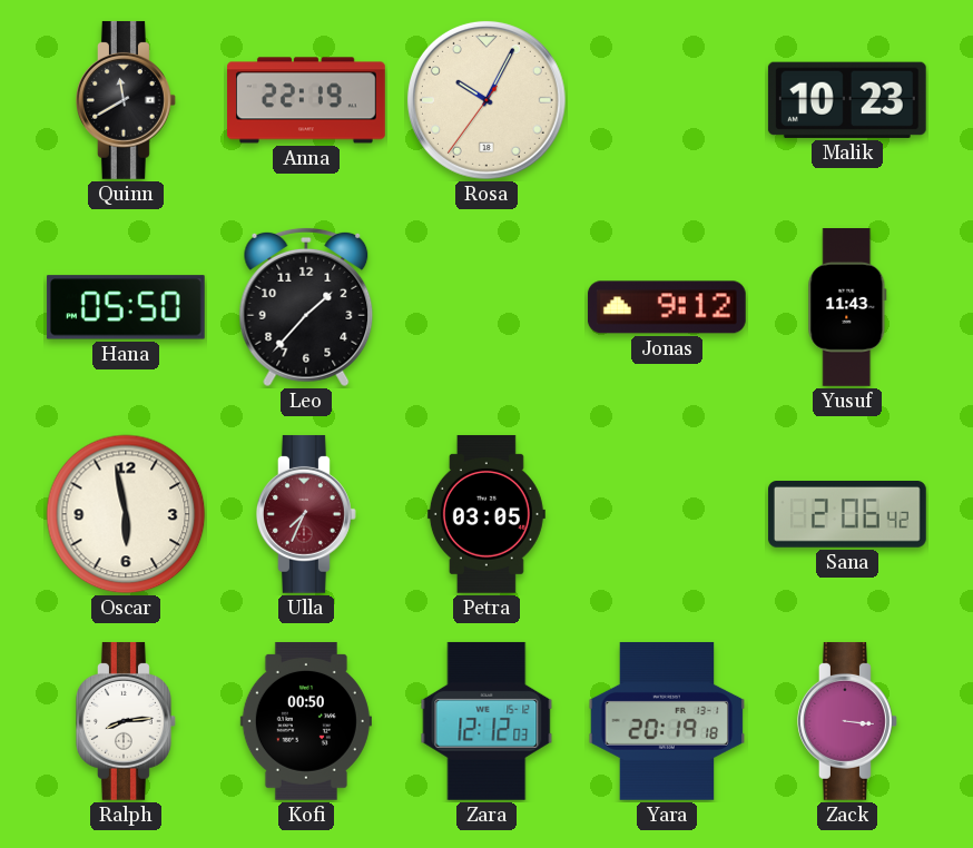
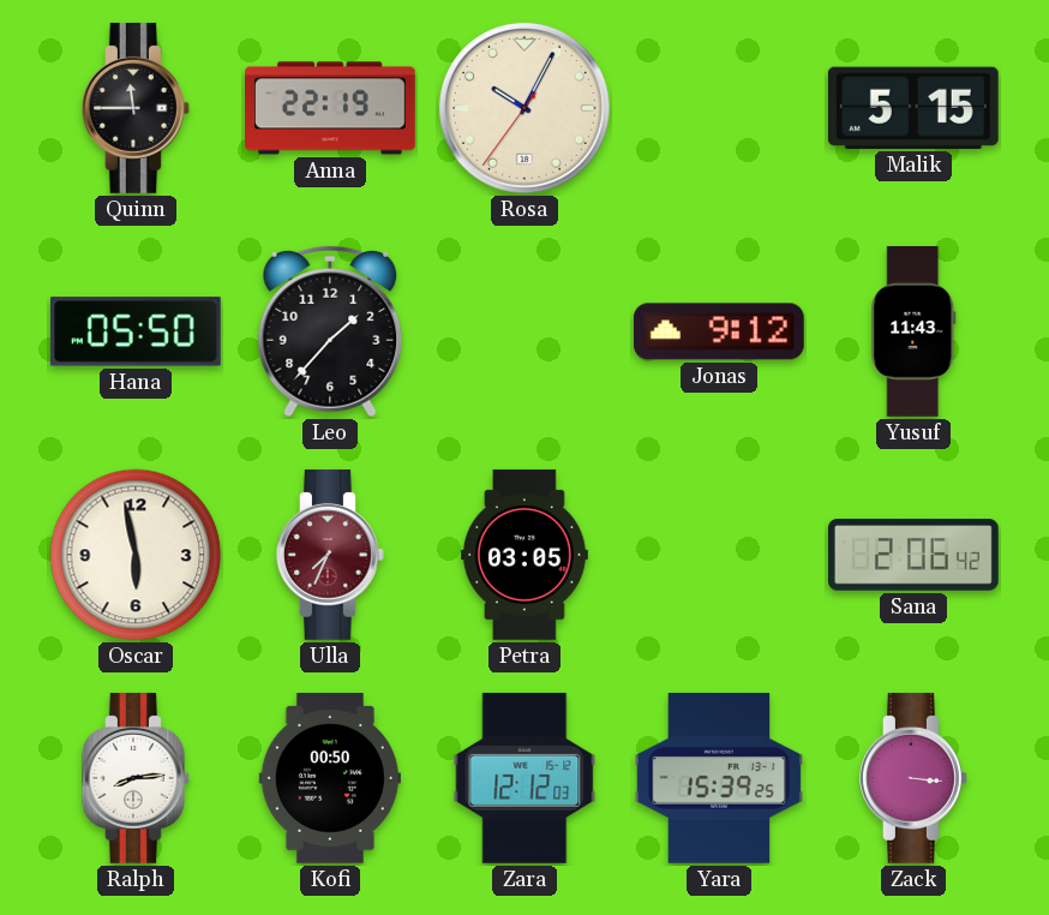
Quinn: 11:40 -> 11:45
Malik: 10:23 -> 5:15
Yara: 20:19 -> 15:39
